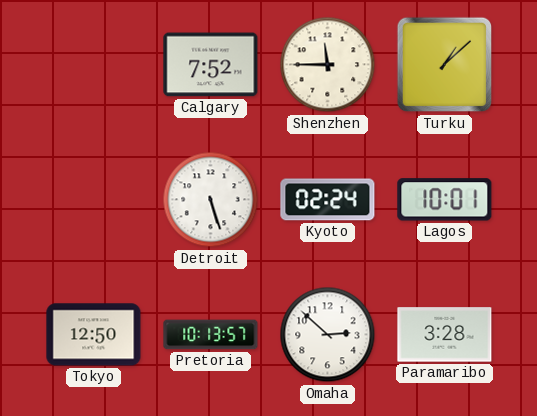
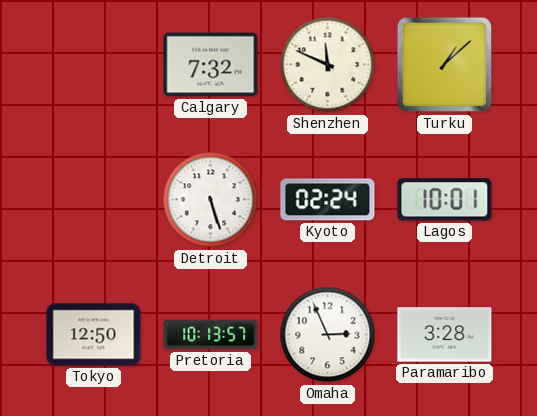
Calgary: 7:52 -> 7:32
Shenzhen: 11:45 -> 11:49
Omaha: 2:52 -> 2:56
